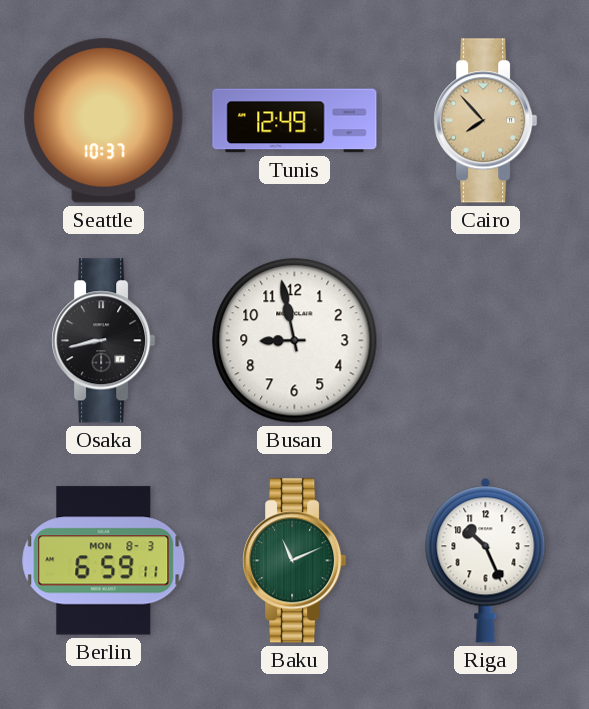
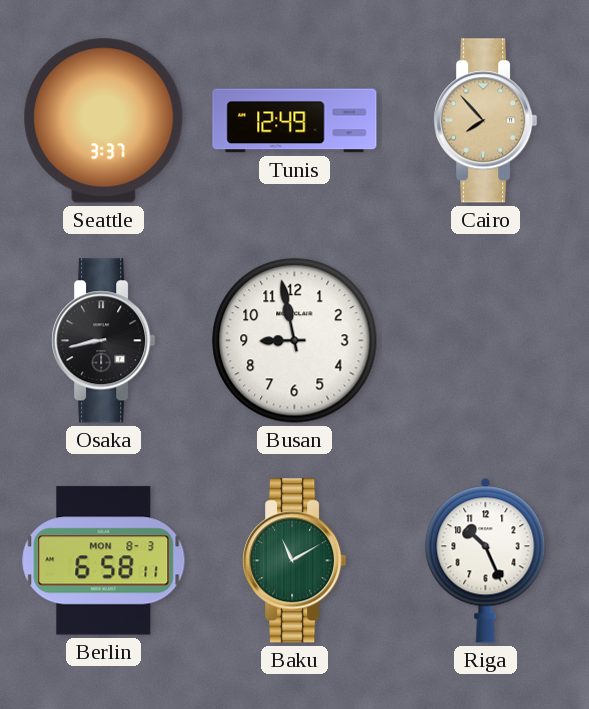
Seattle: 10:37 -> 3:37
Berlin: 6:59 -> 6:58
Baku: 11:11 -> 11:10
